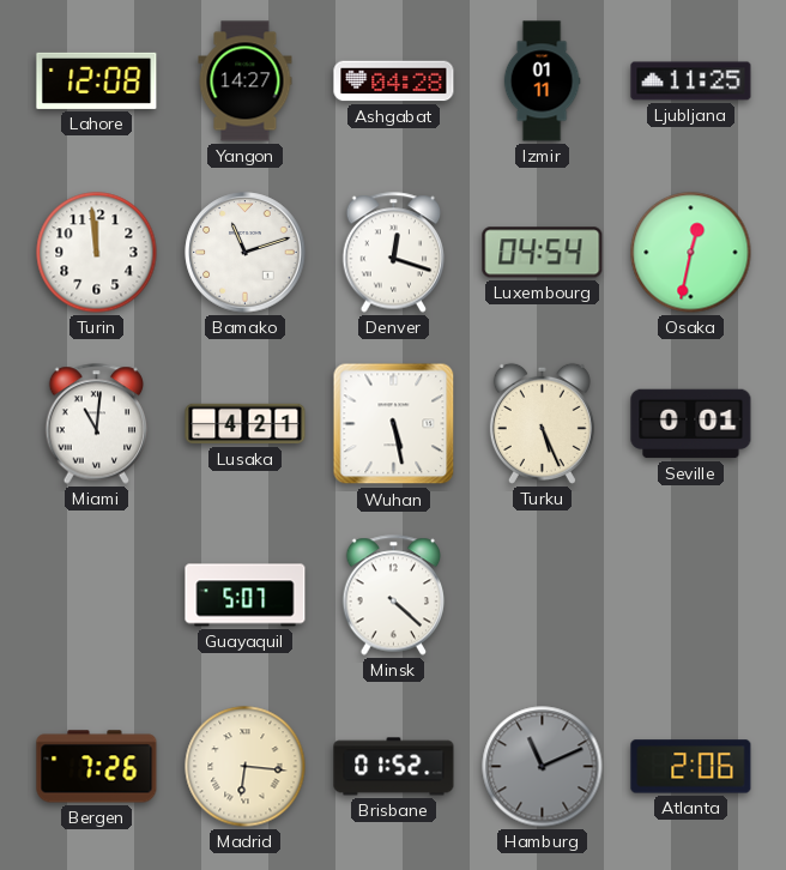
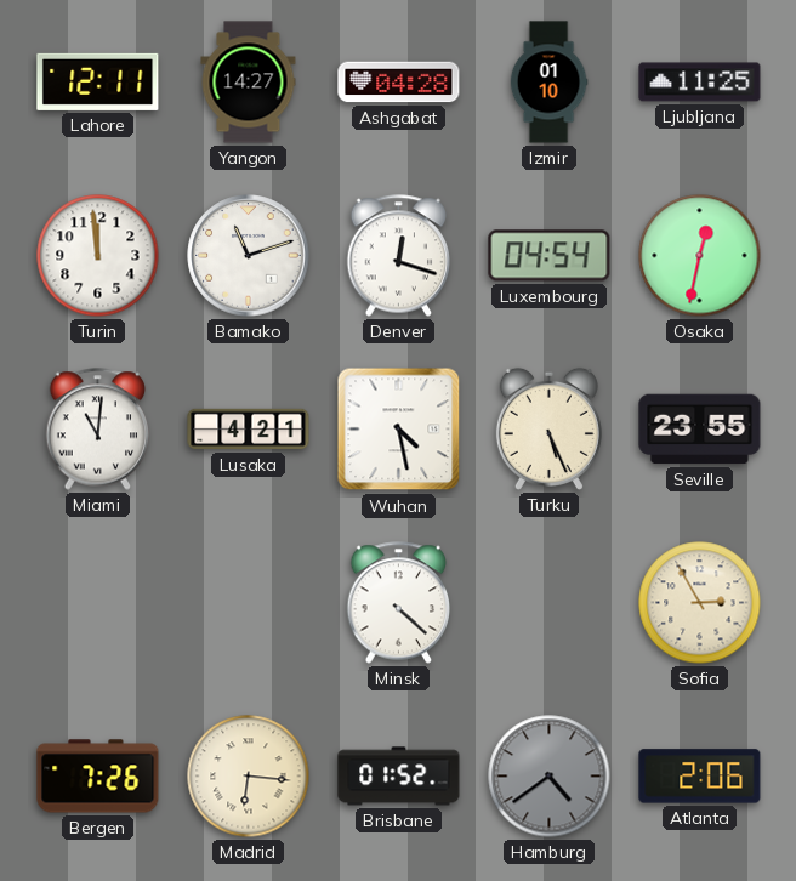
Lahore: 12:08 -> 12:11
Izmir: 01:11 -> 01:10
Wuhan: 5:28 -> 4:28
Seville: 0:01 -> 23:55
Guayaquil: 5:07 -> none
Sofia: none -> 2:55
Hamburg: 11:11 -> 4:39
